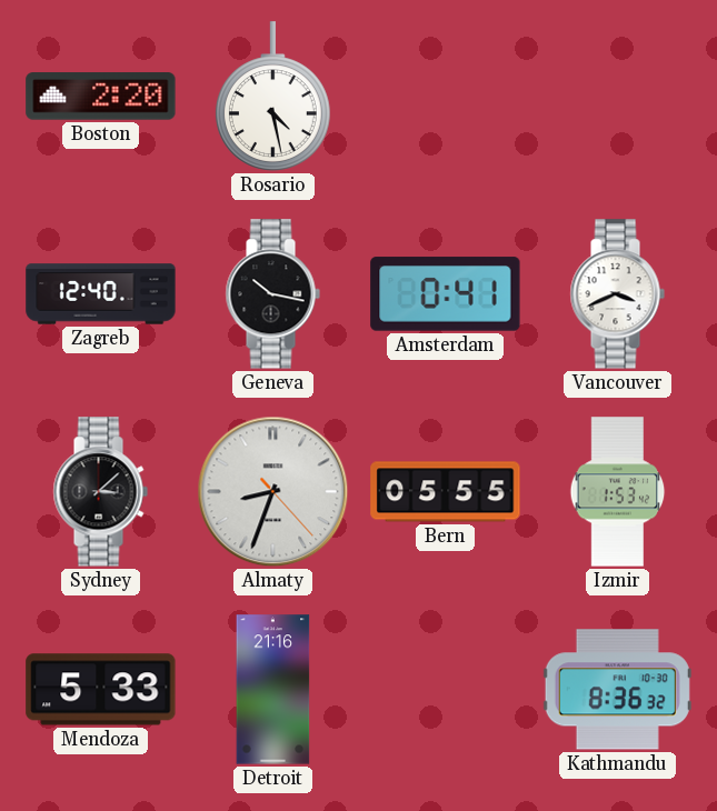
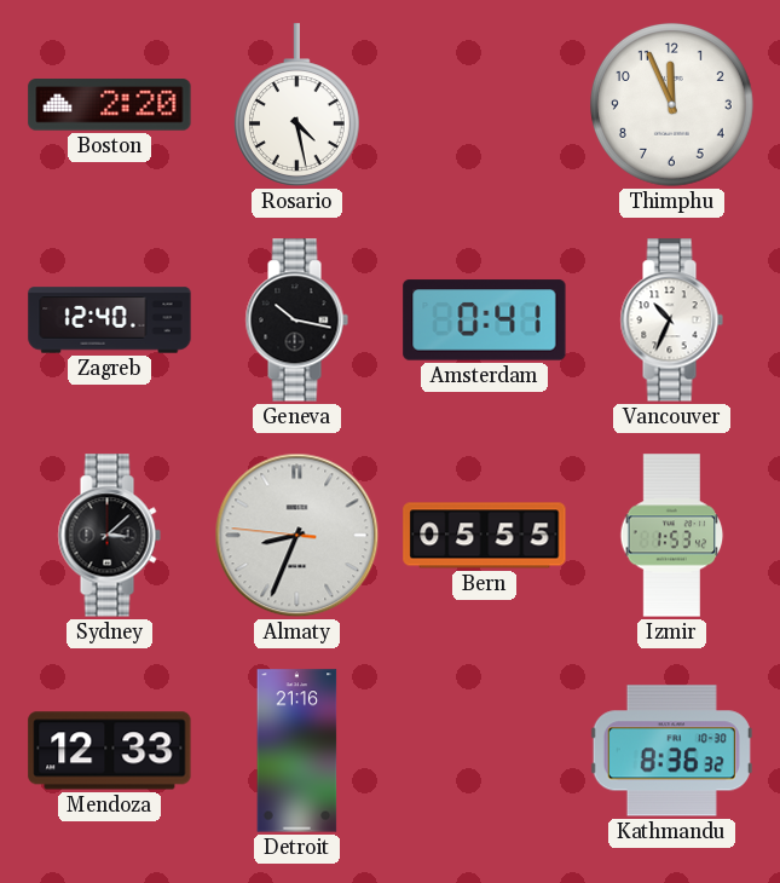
Thimphu: none -> 11:56
Vancouver: 3:41 -> 10:34
Almaty: 8:33:23 -> 8:33:46
Mendoza: 5:33 -> 12:33
